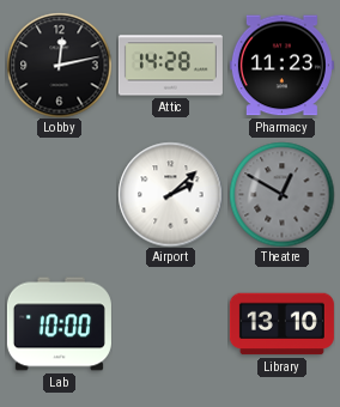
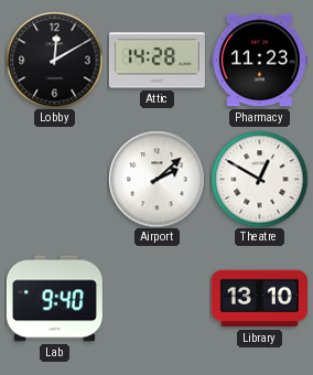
Lobby: 12:13 -> 12:10
Theatre dial: grey -> white
Lab: 10:00 -> 9:40
